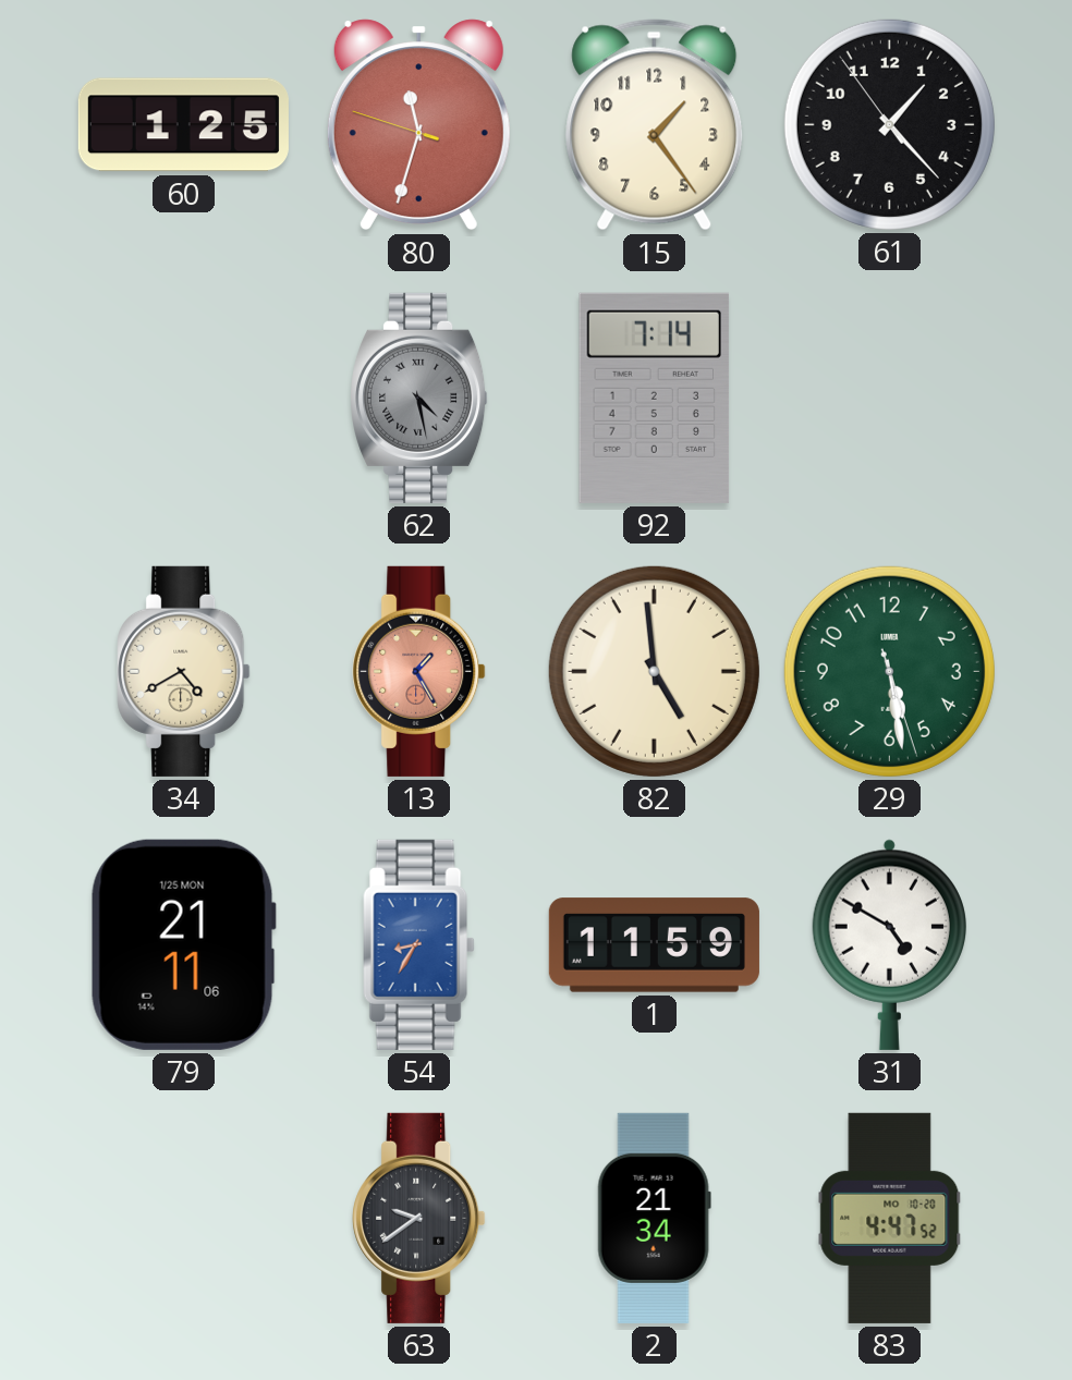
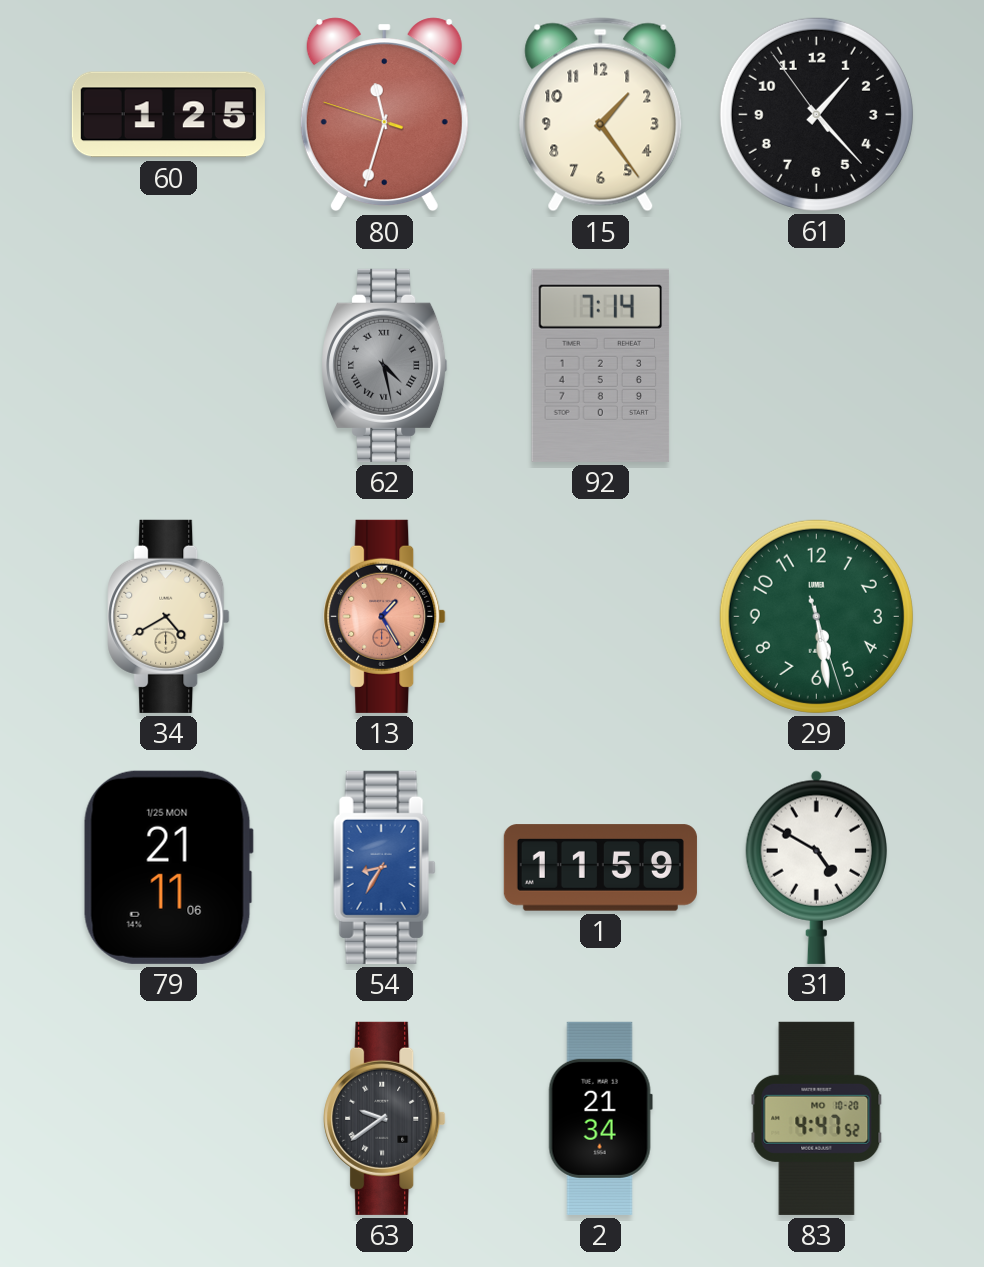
82: 4:59 -> none
